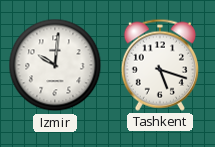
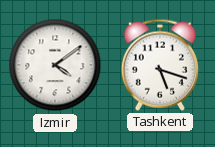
Izmir: 10:01 -> 4:09
